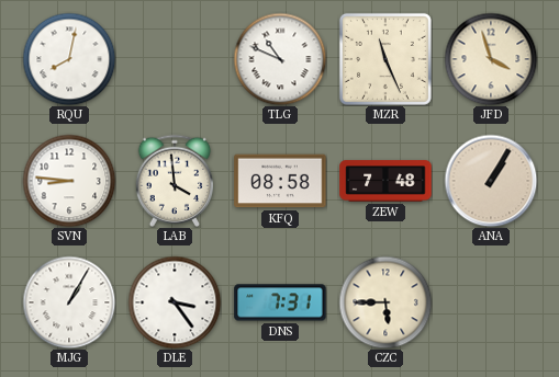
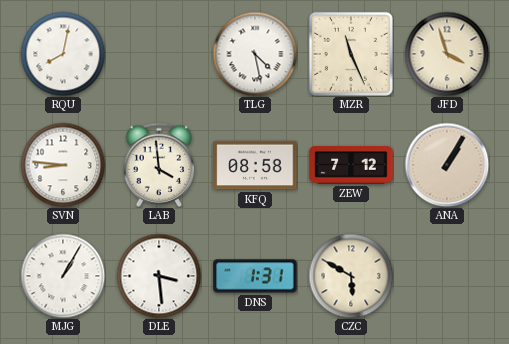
TLG: 10:49 -> 4:28
ZEW: 7:48 -> 7:12
DLE: 3:24 -> 3:29
DNS: 7:31 -> 1:31
CZC: 5:45 -> 5:50
